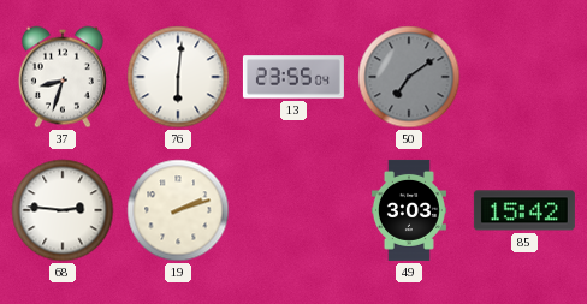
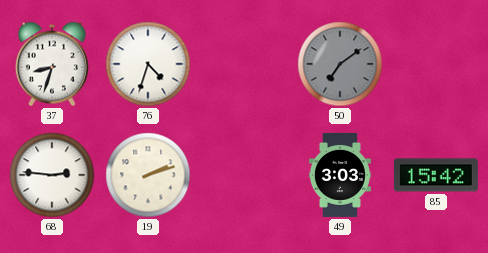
76: 6:01 -> 4:33
13: 23:55 -> none
